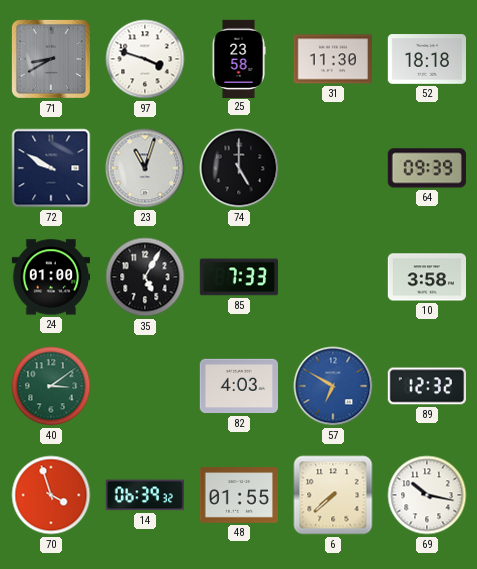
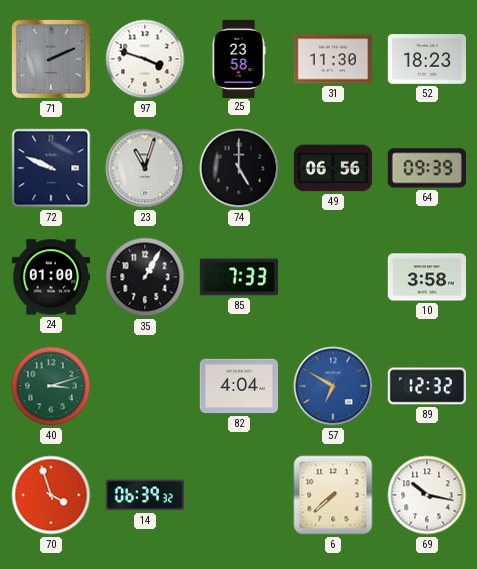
71: 8:40 -> 2:11
52: 18:18 -> 18:23
72: 9:50 -> 9:49
49: none -> 06:56
35: 5:05 -> 1:05
40: 3:09 -> 3:12
82: 4:03 -> 4:04
48: 01:55 -> none
